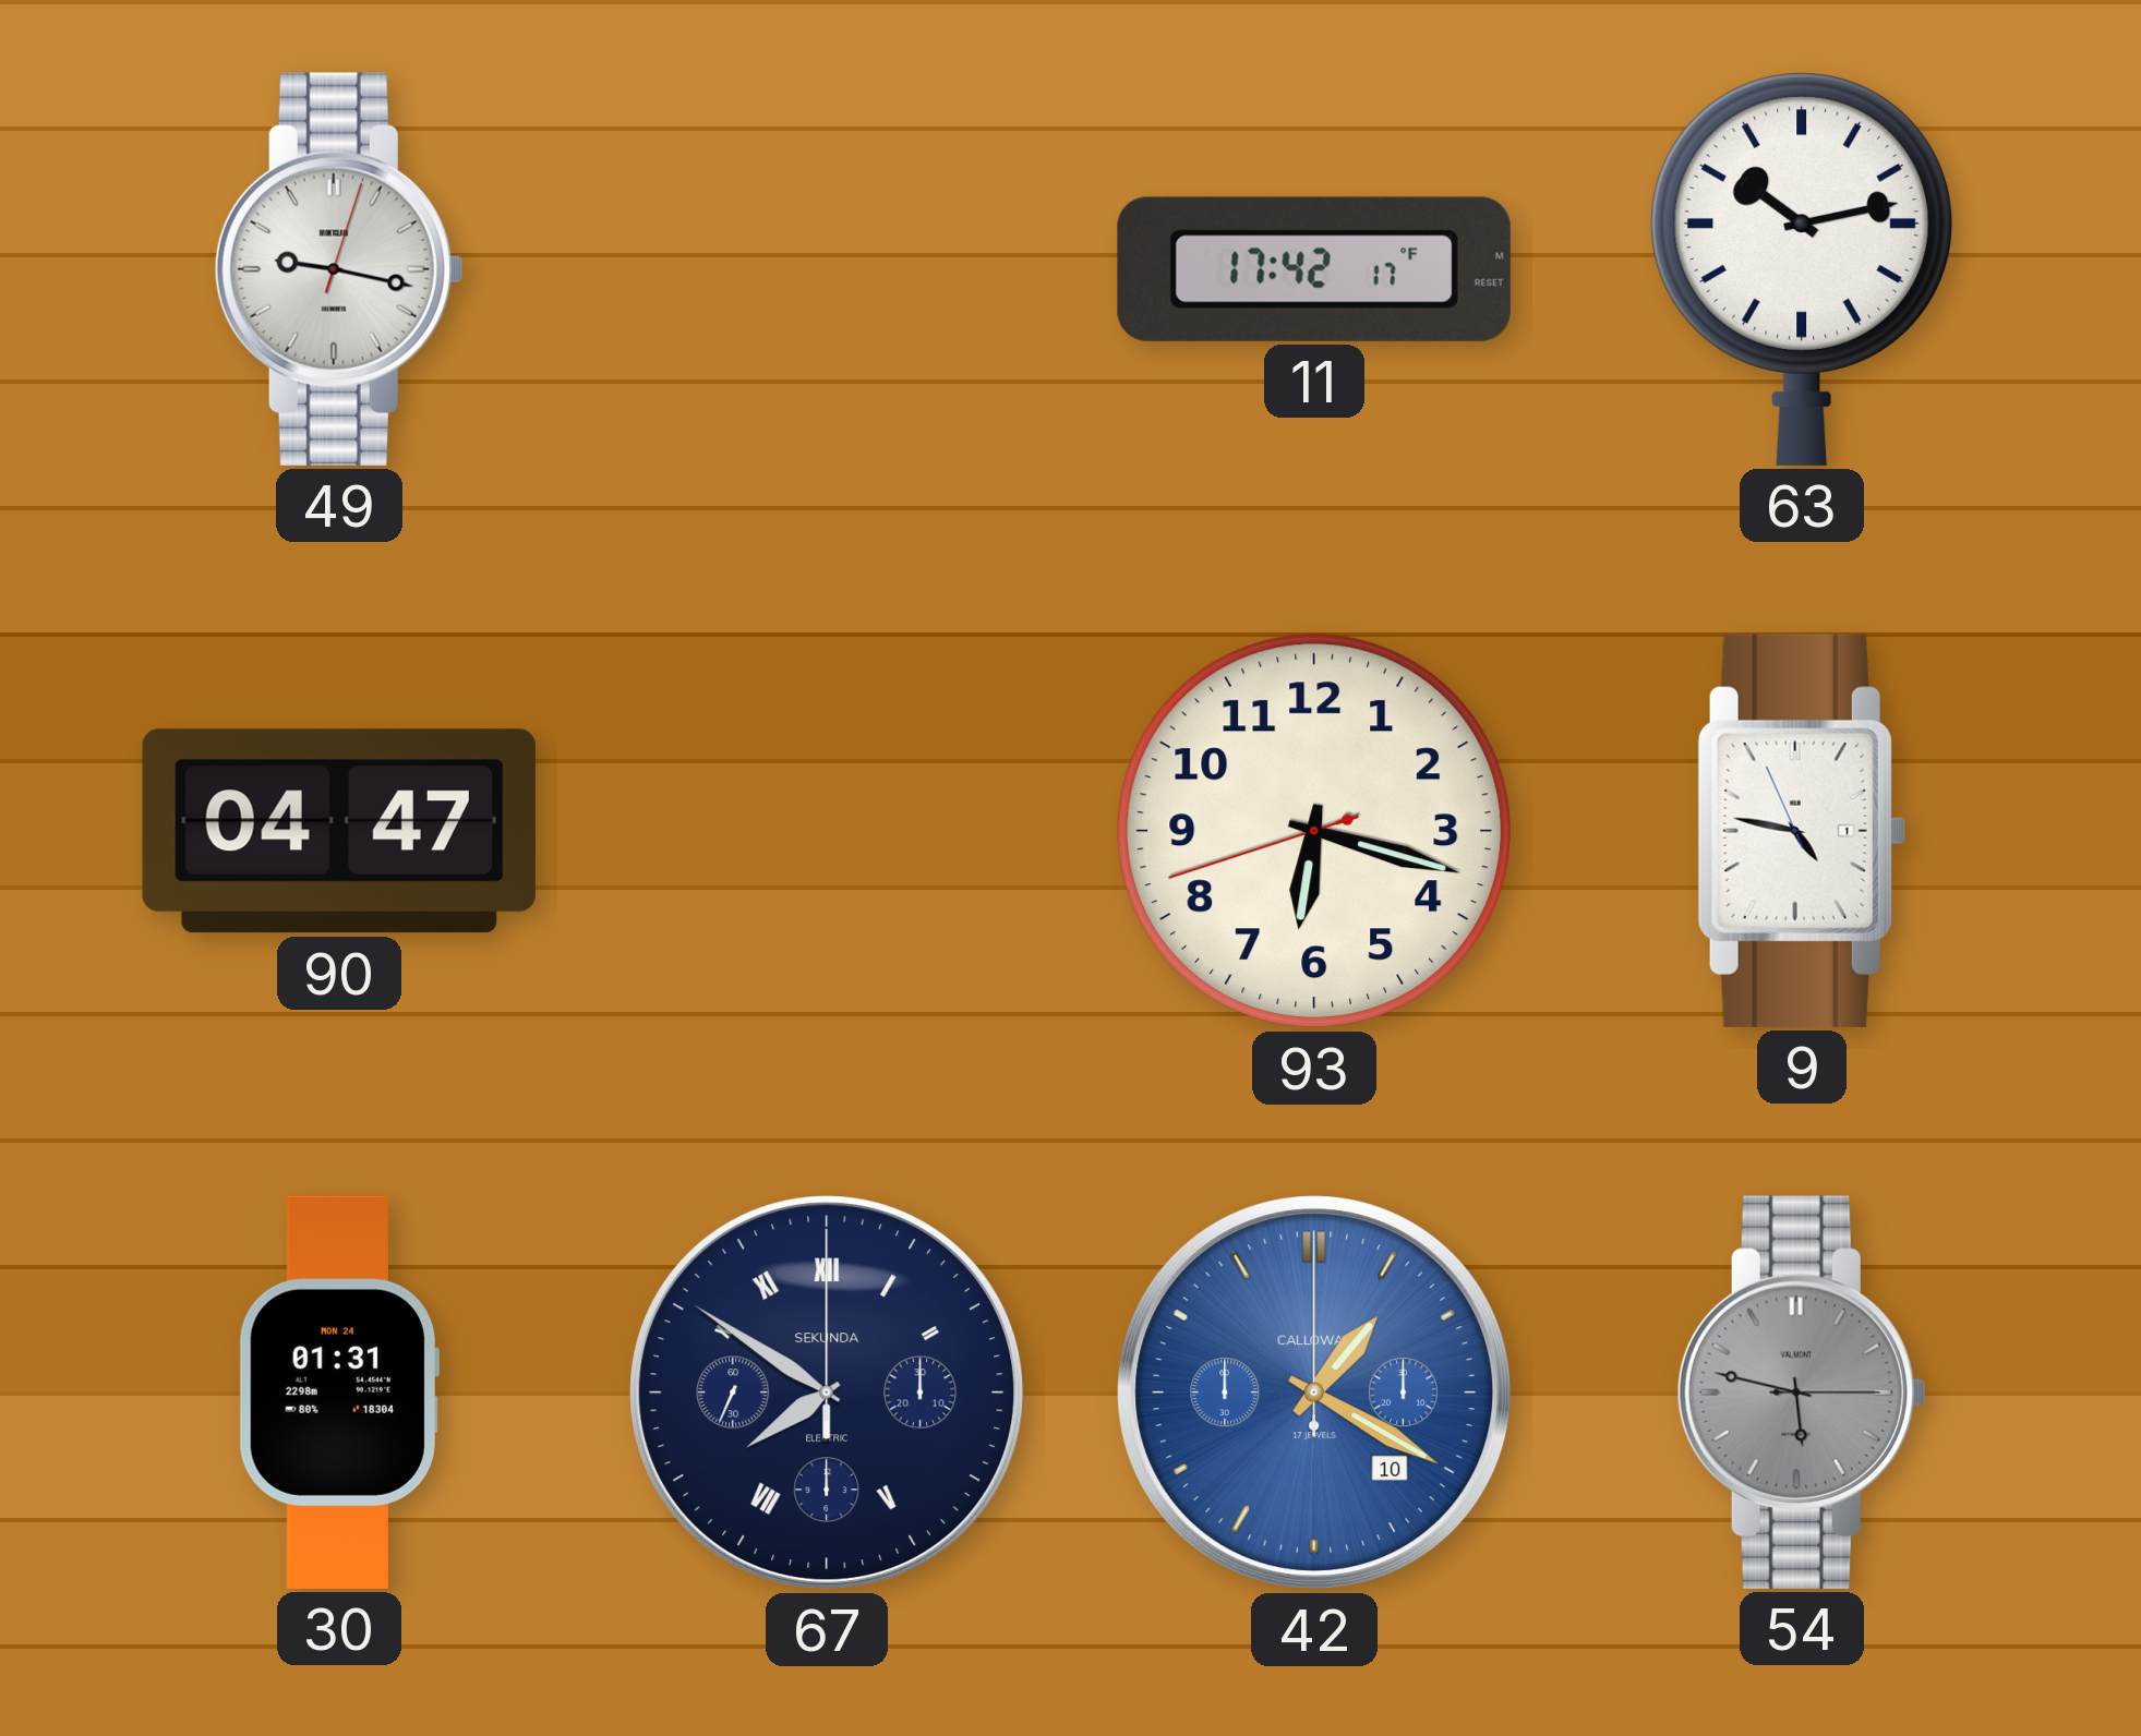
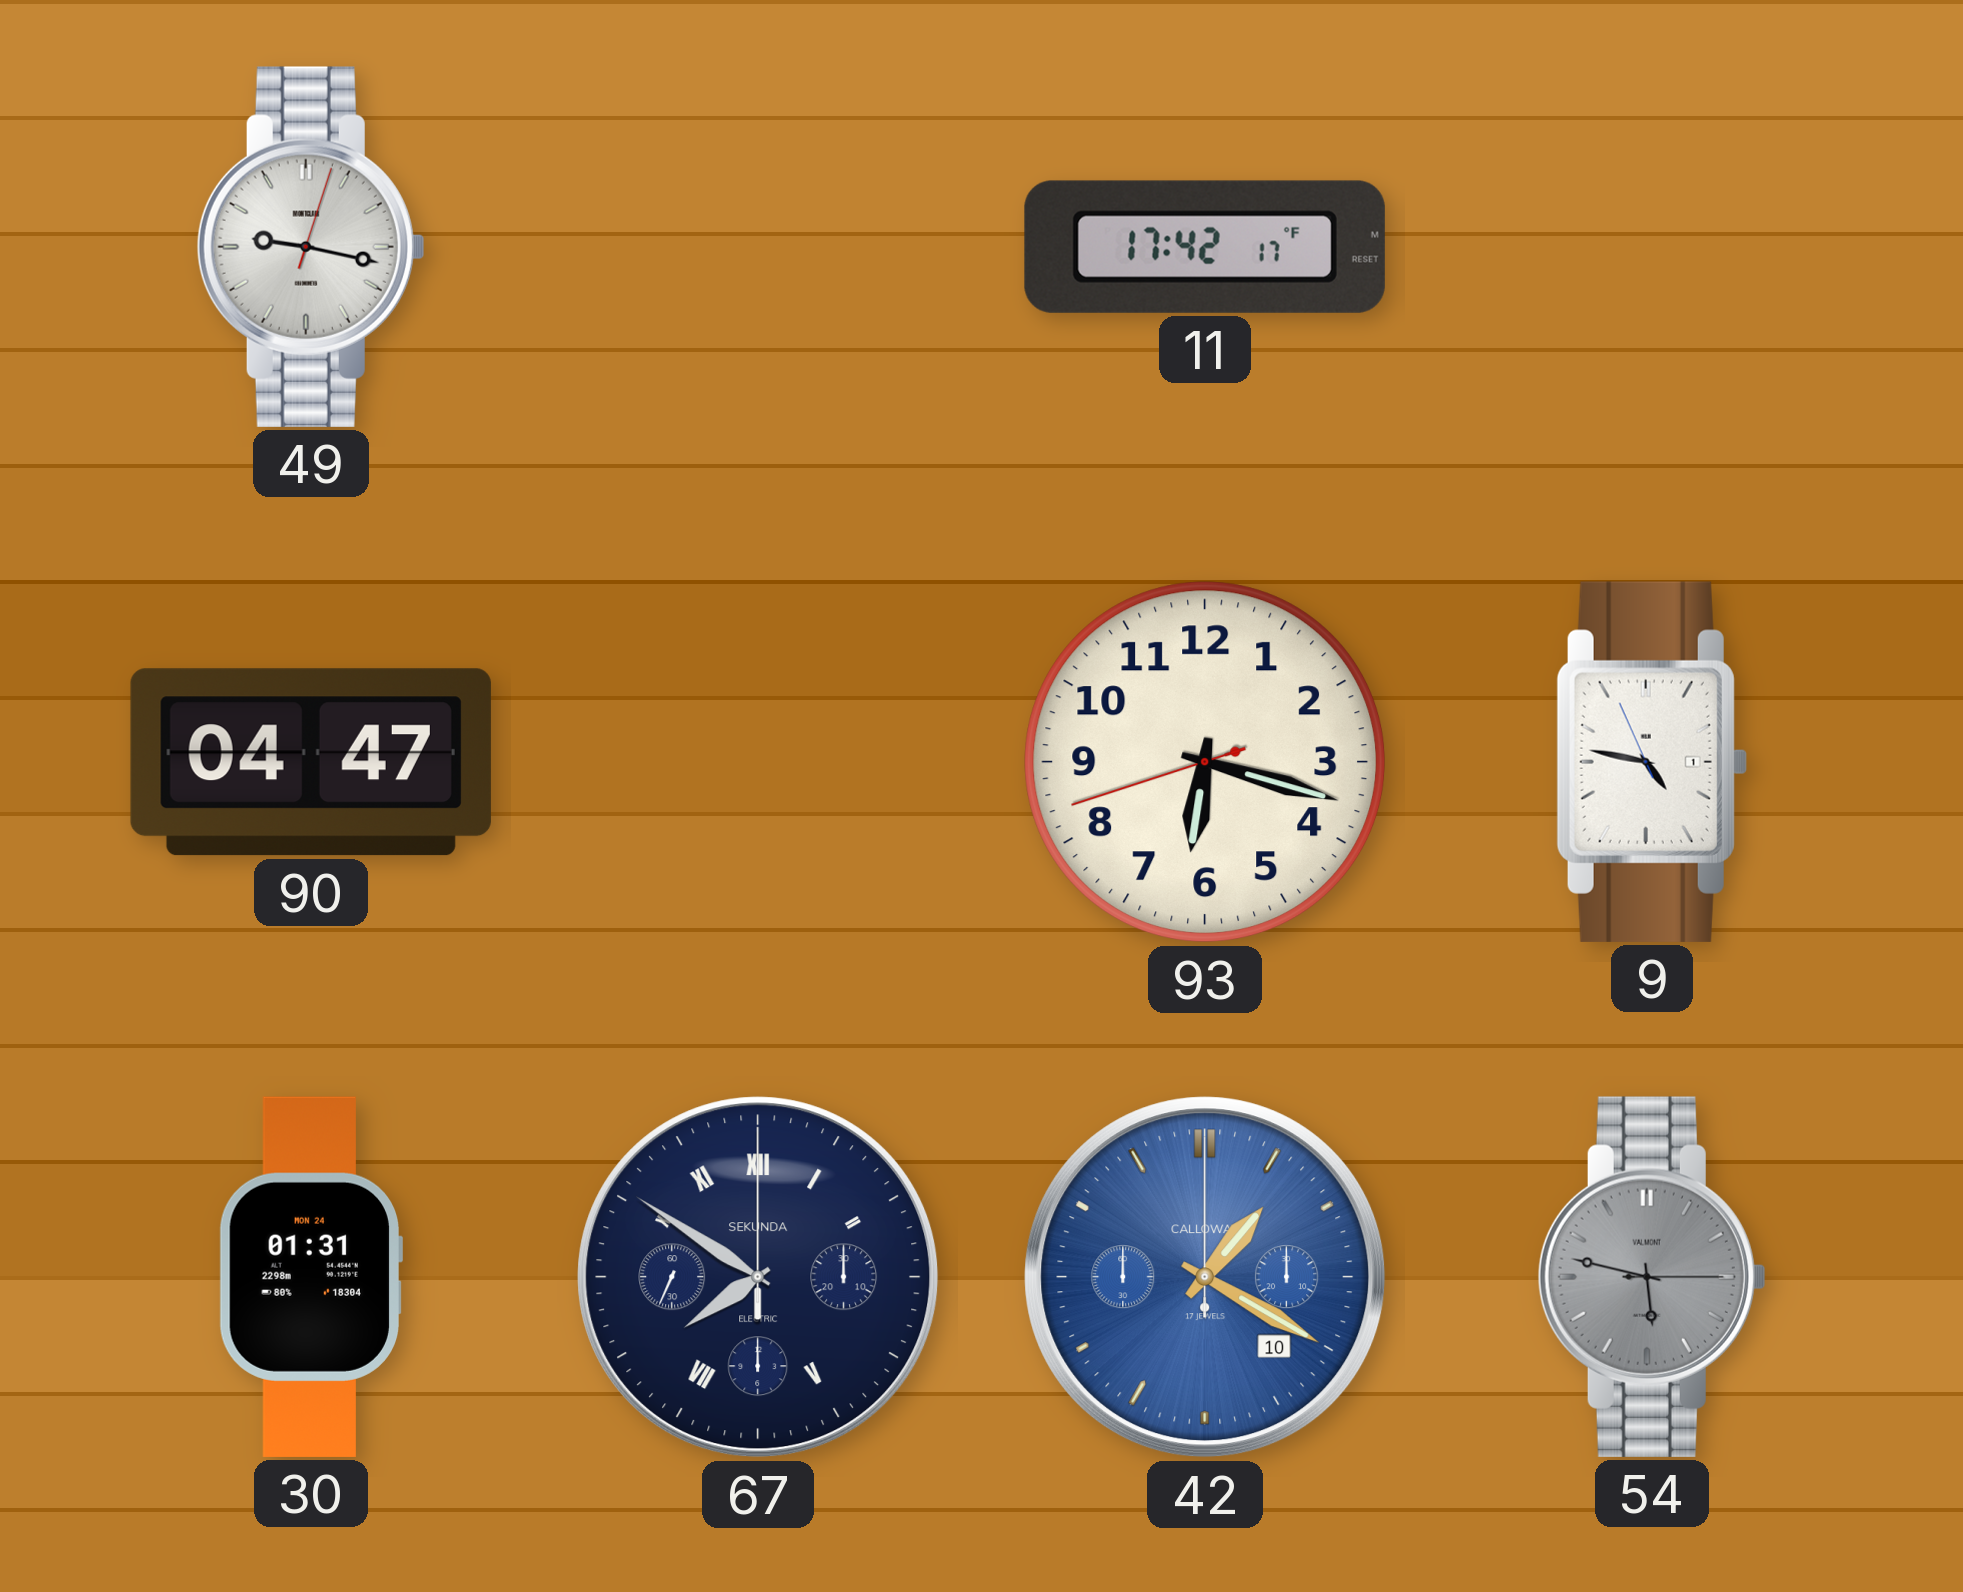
63: 10:13 -> none
